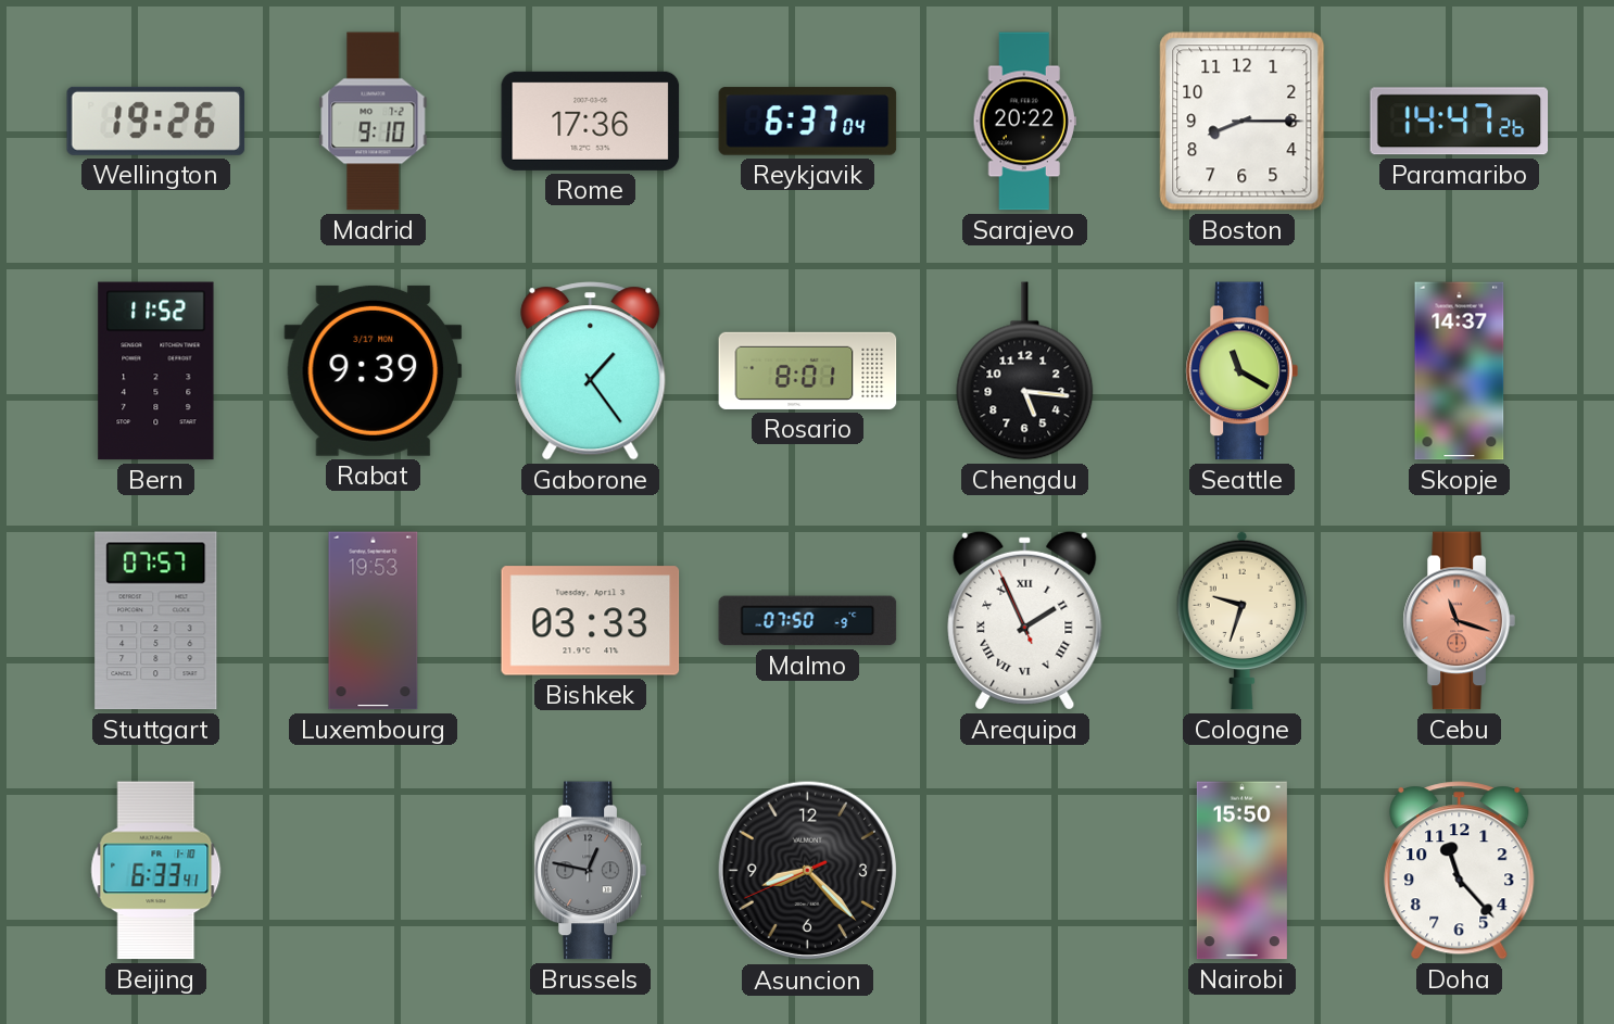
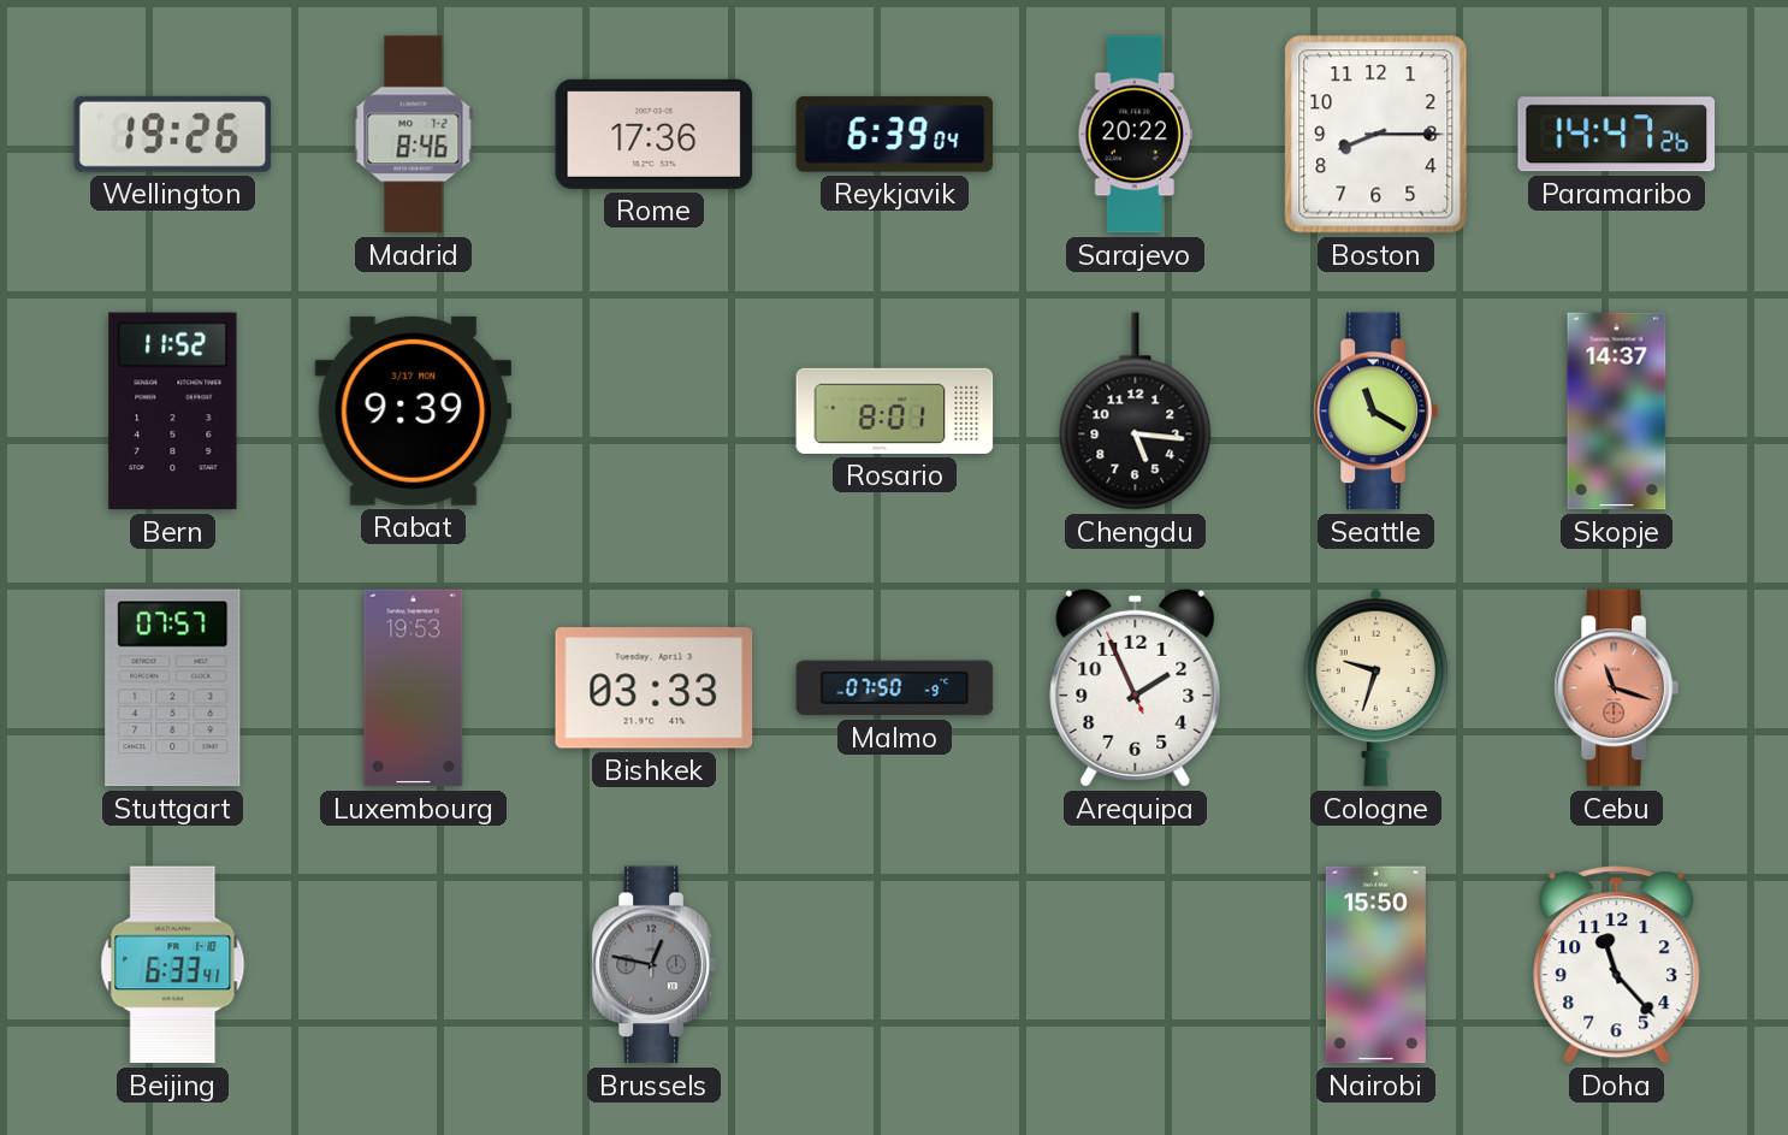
Madrid: 9:10 -> 8:46
Reykjavik: 6:37 -> 6:39
Gaborone: 1:24 -> none
Arequipa numerals: Roman -> Arabic
Asuncion: 8:22 -> none
